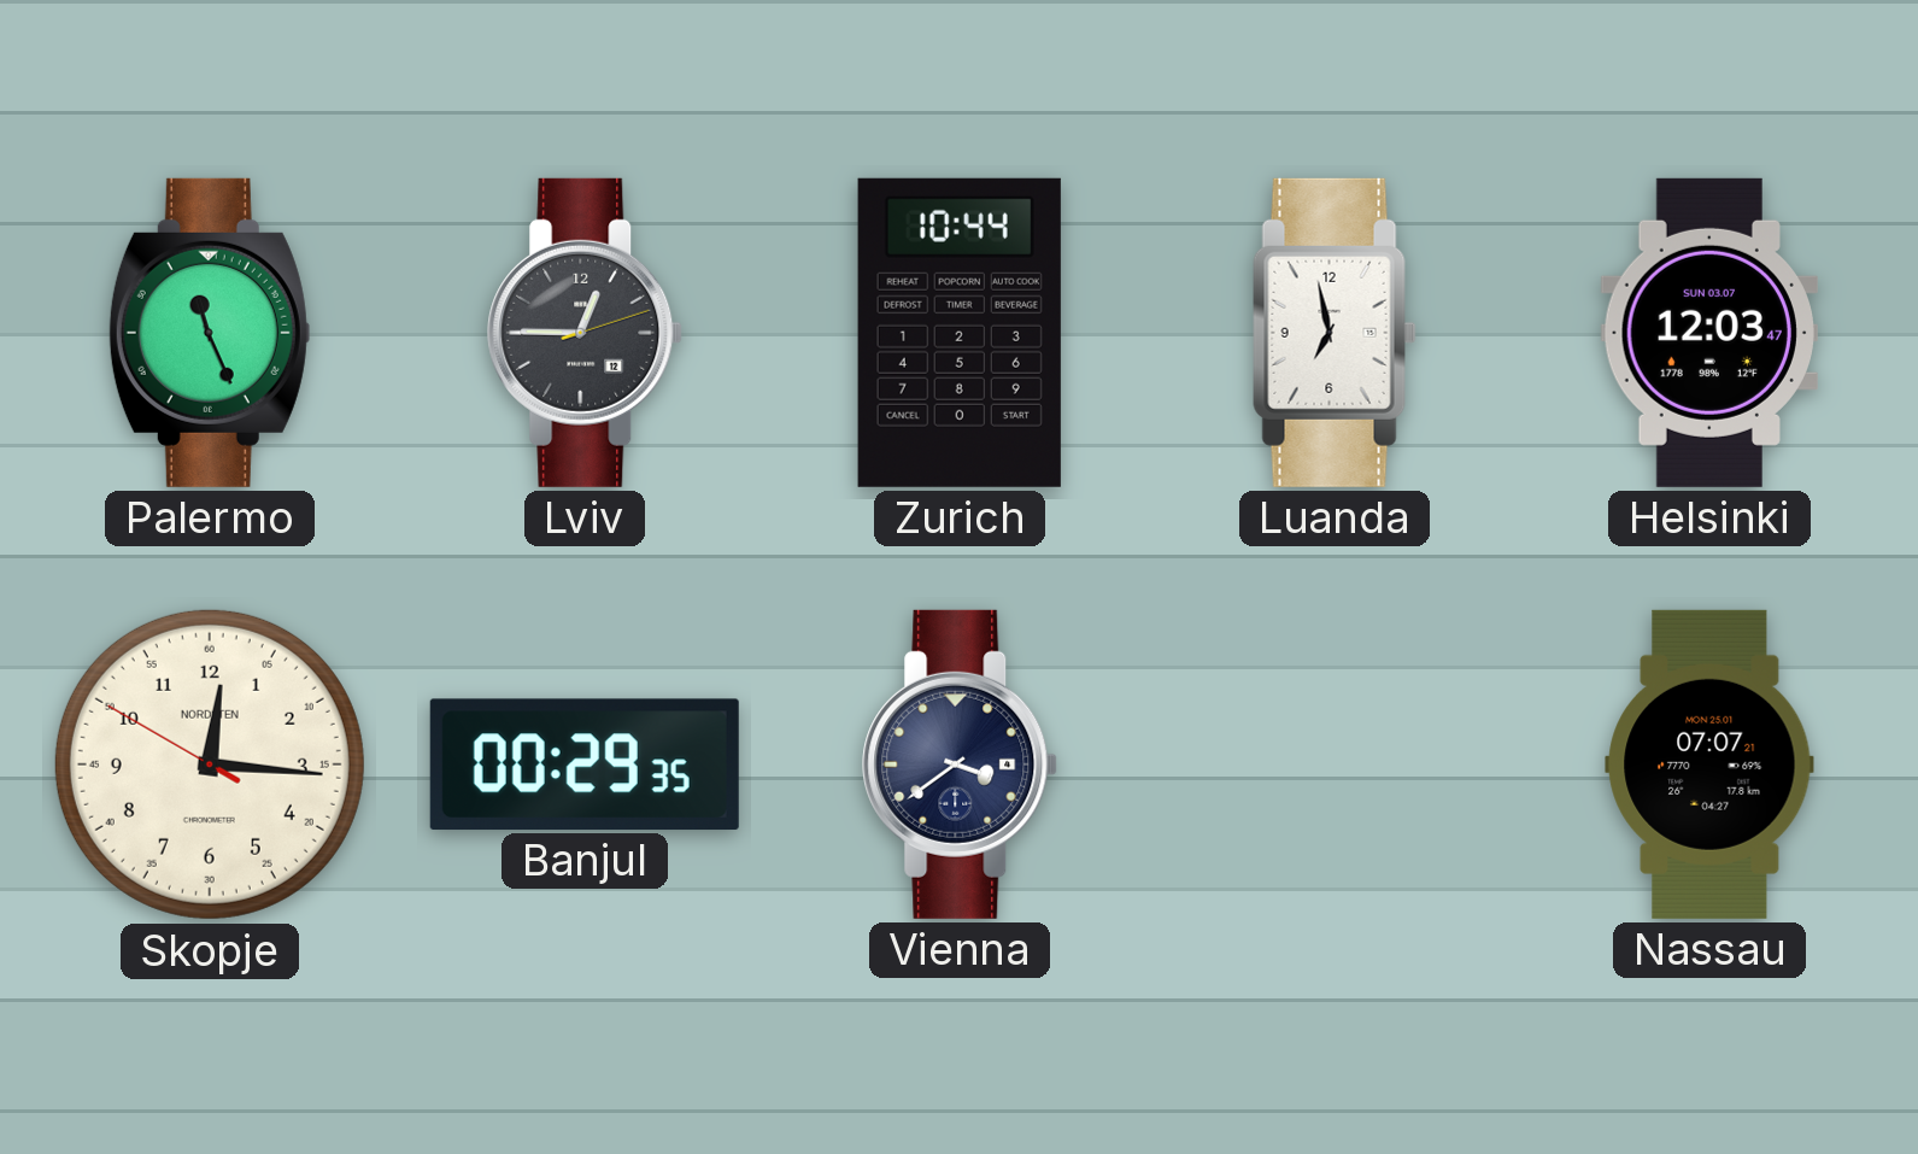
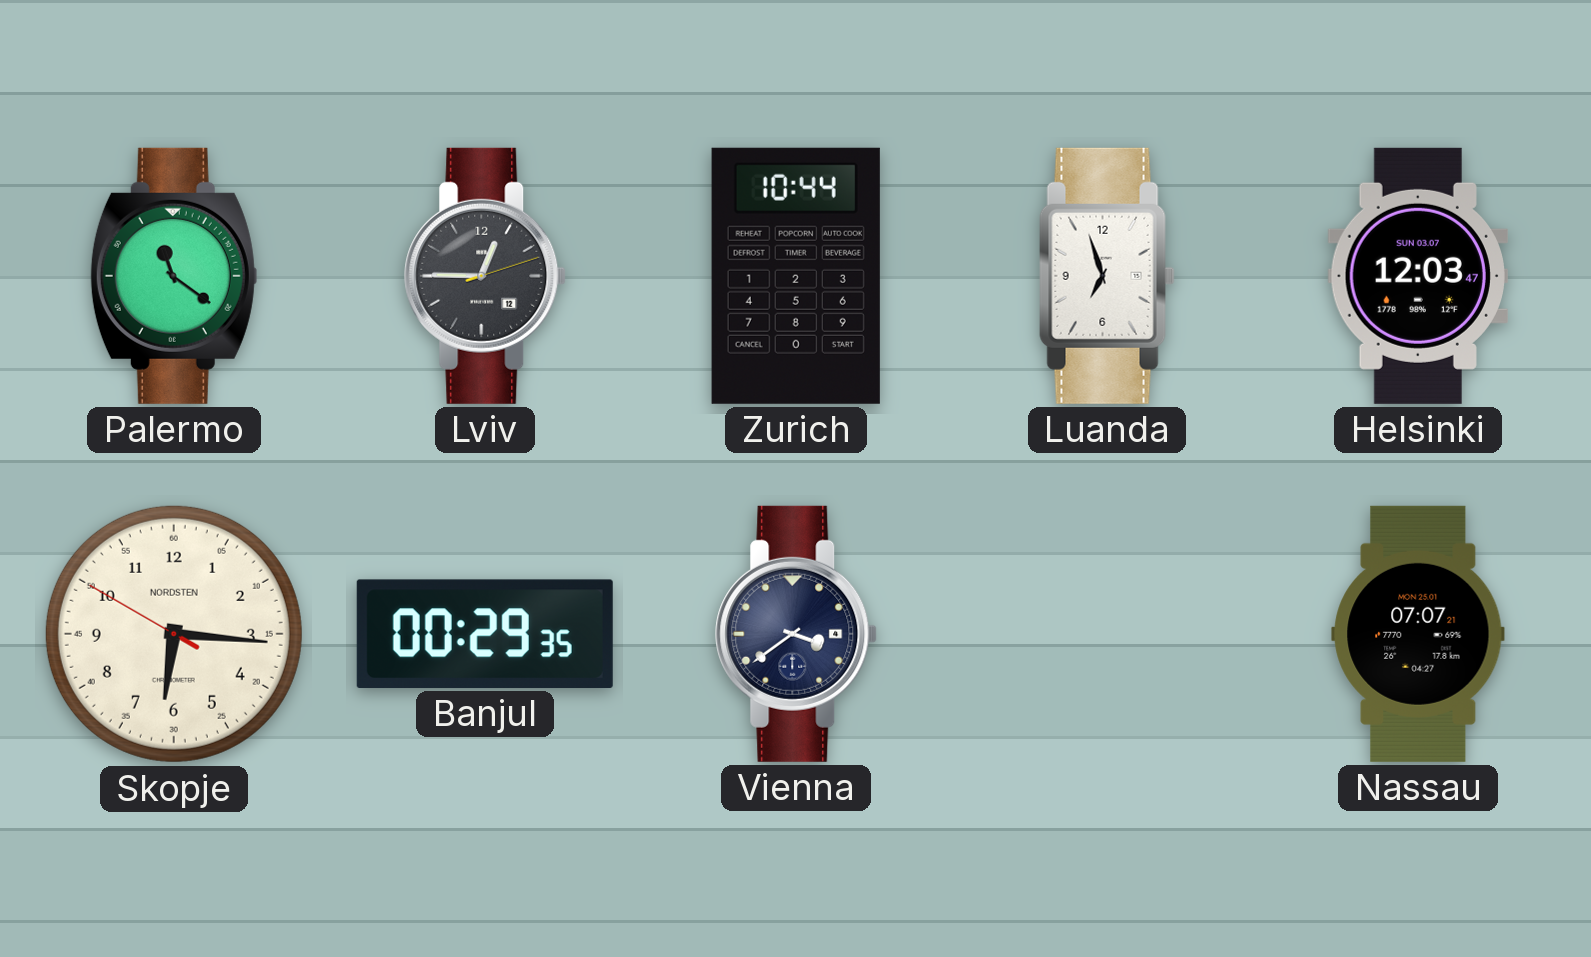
Palermo: 11:26 -> 11:21
Luanda: 6:58 -> 6:57
Skopje: 12:15 -> 6:15
